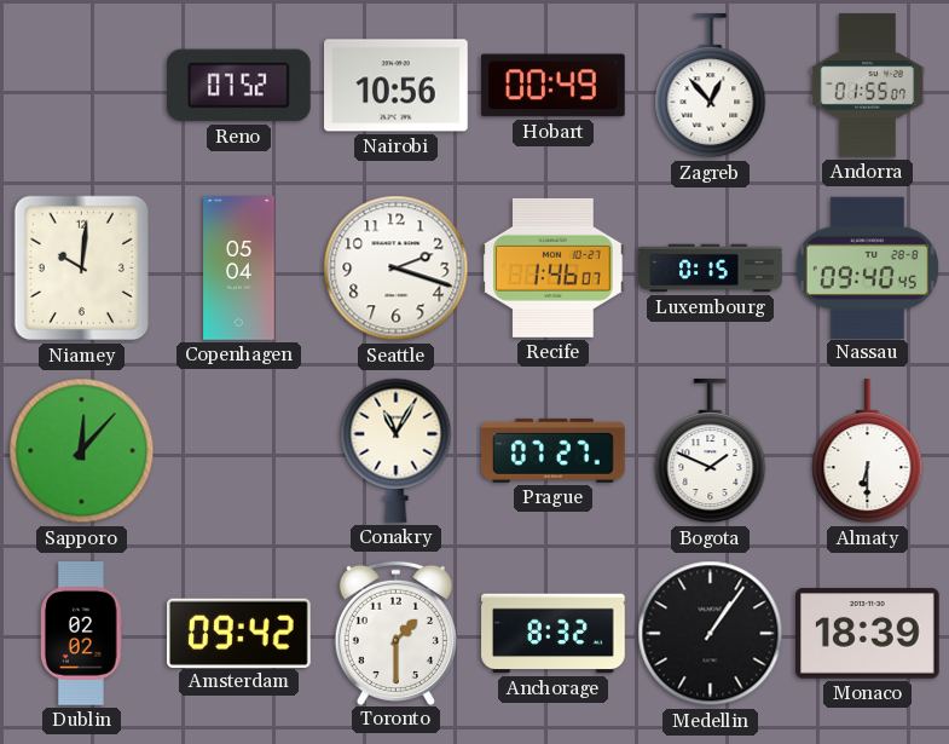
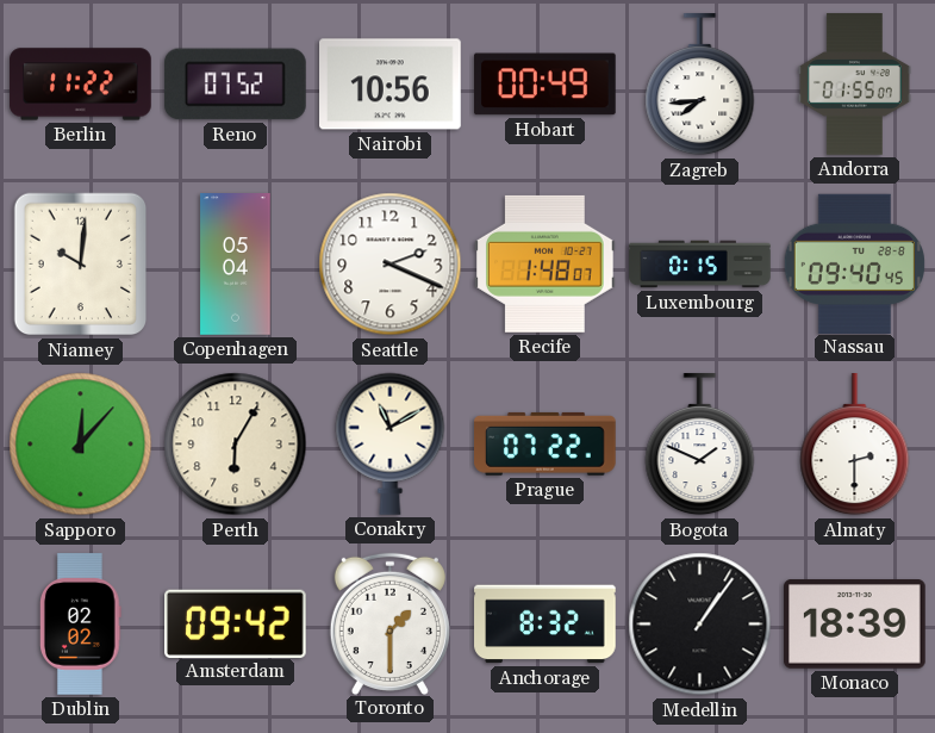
Berlin: none -> 11:22
Zagreb: 12:53 -> 7:44
Seattle: 2:18 -> 2:19
Recife: 1:46 -> 1:48
Perth: none -> 6:05
Conakry: 11:05 -> 11:10
Prague: 07:27 -> 07:22
Almaty: 6:30 -> 2:30
